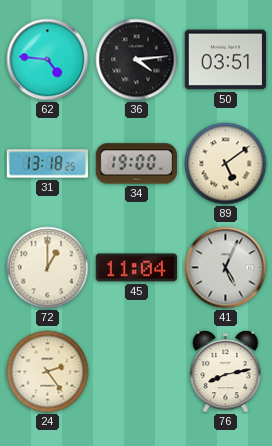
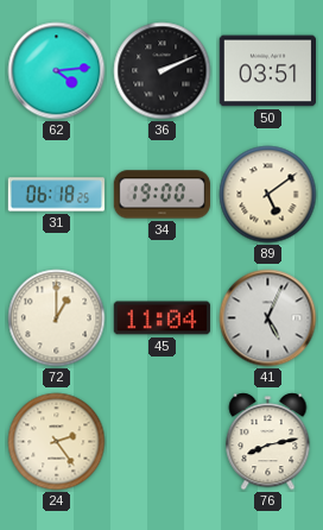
62: 4:46 -> 4:14
36: 4:14 -> 2:11
31: 13:18 -> 06:18
